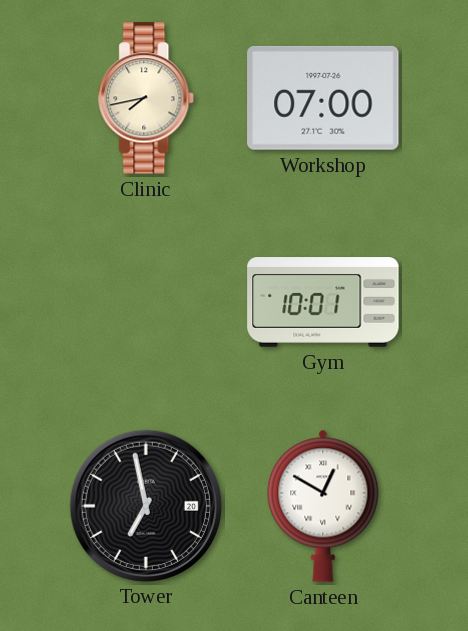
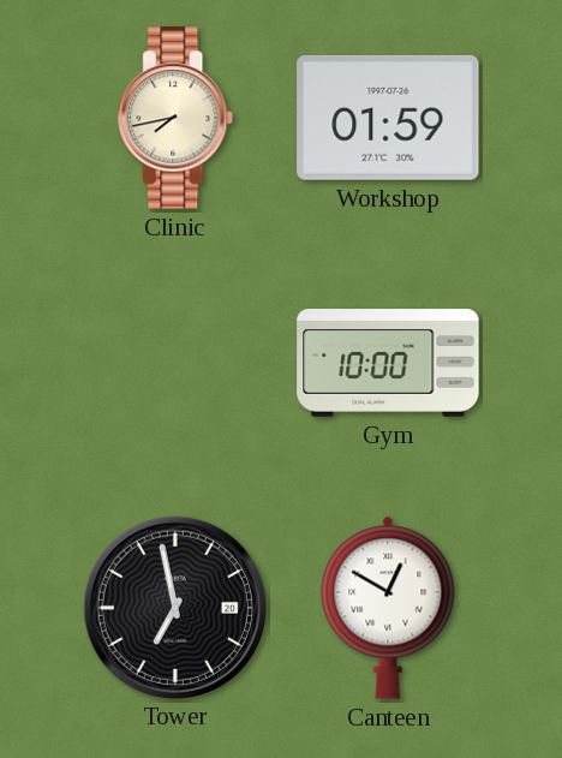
Workshop: 07:00 -> 01:59
Gym: 10:01 -> 10:00
